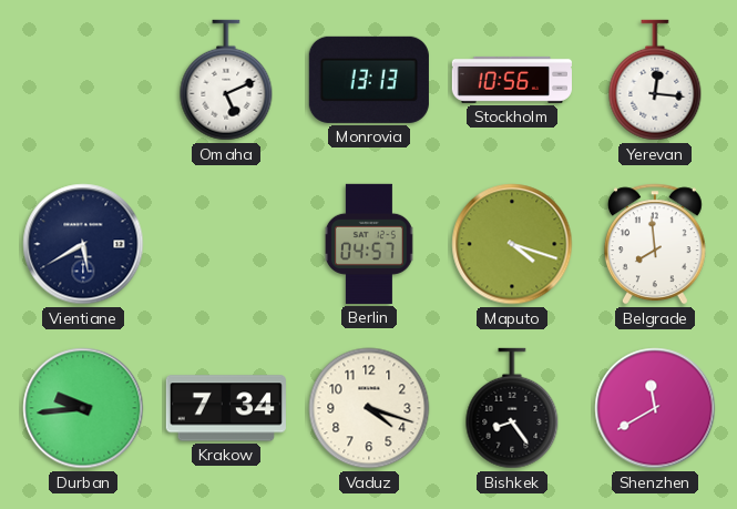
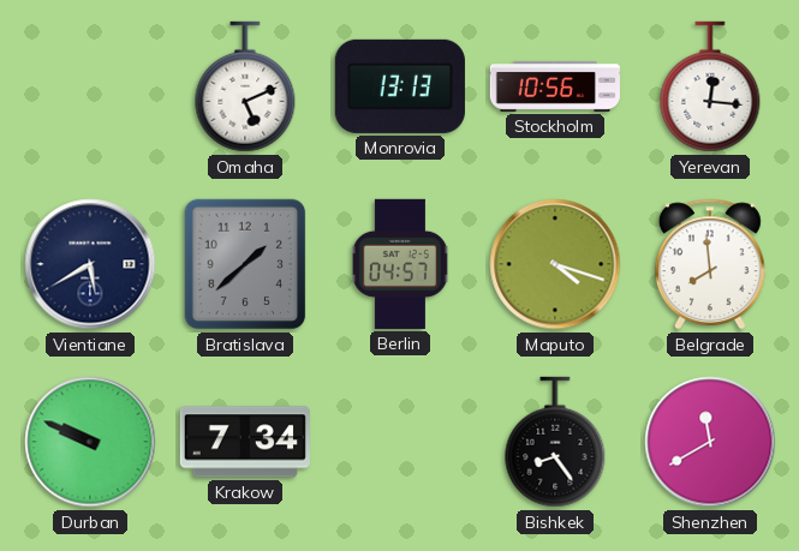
Bratislava: none -> 1:38
Durban: 9:44 -> 9:49
Vaduz: 4:18 -> none
